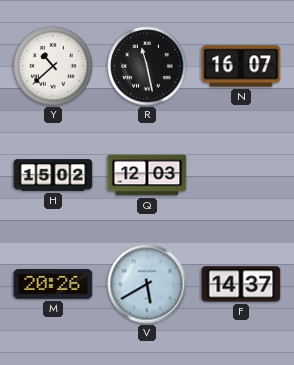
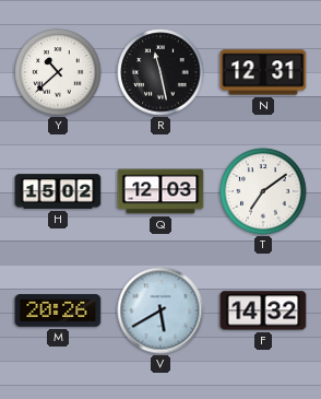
N: 16:07 -> 12:31
T: none -> 7:09
F: 14:37 -> 14:32
